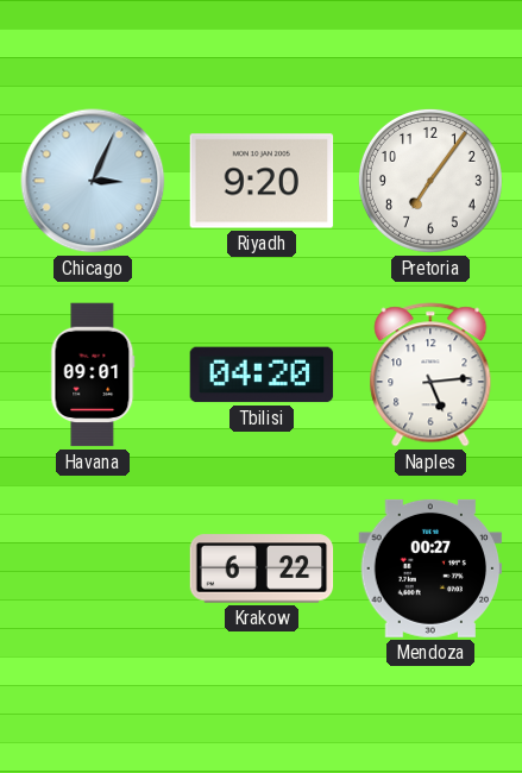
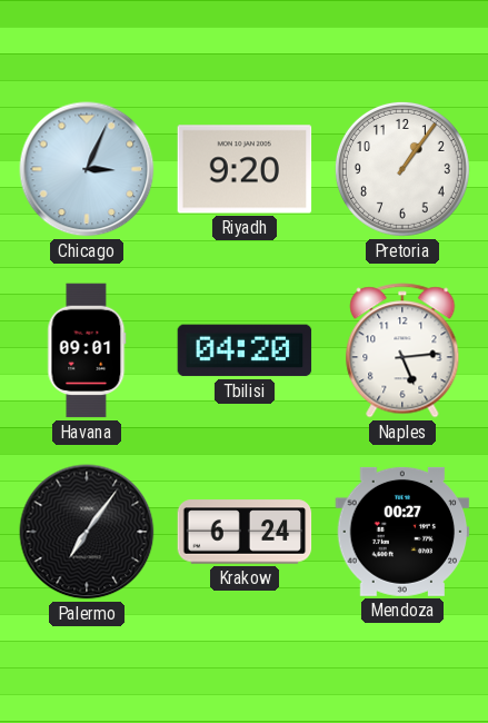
Pretoria: 7:06 -> 1:06
Palermo: none -> 7:06
Krakow: 6:22 -> 6:24
